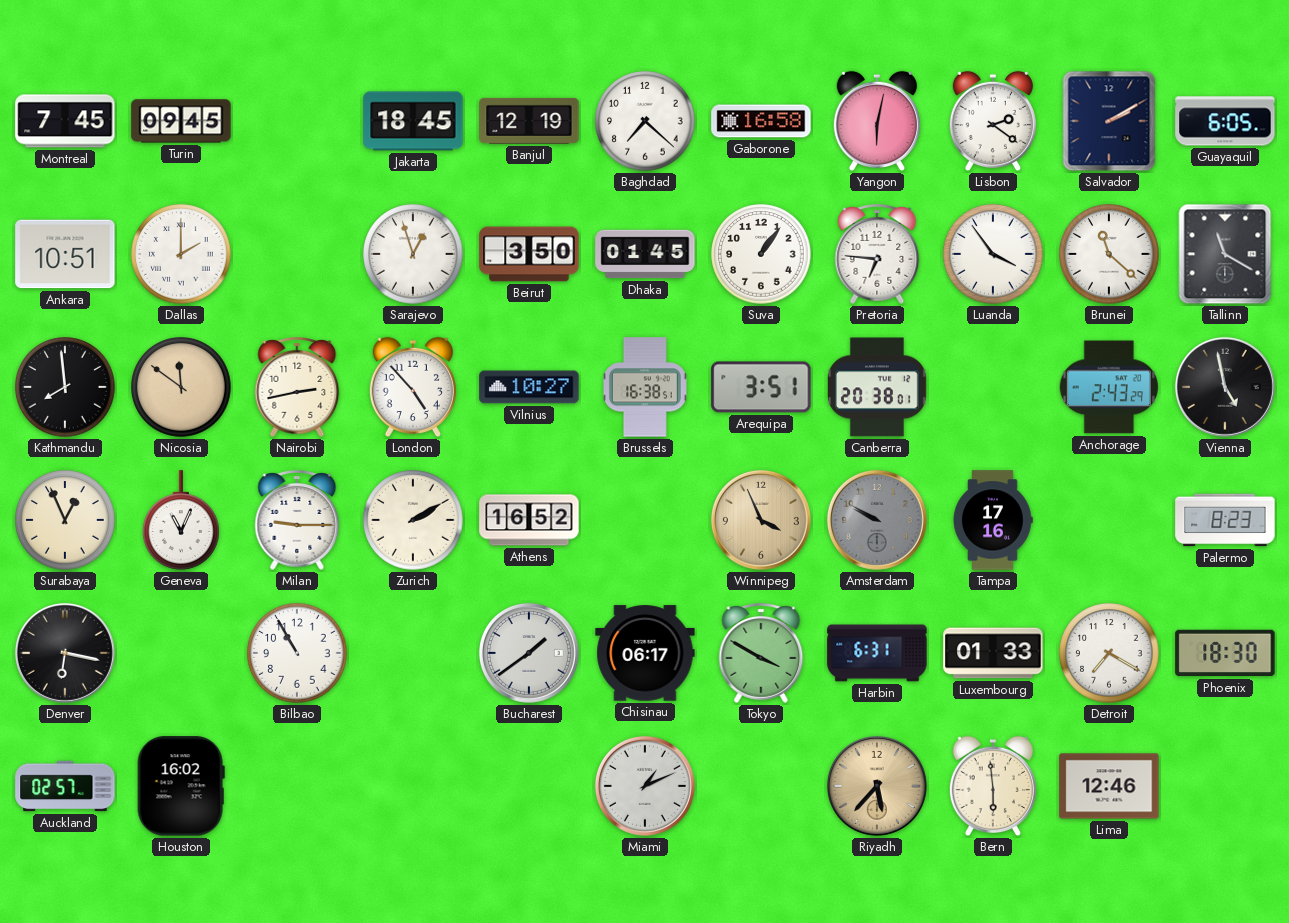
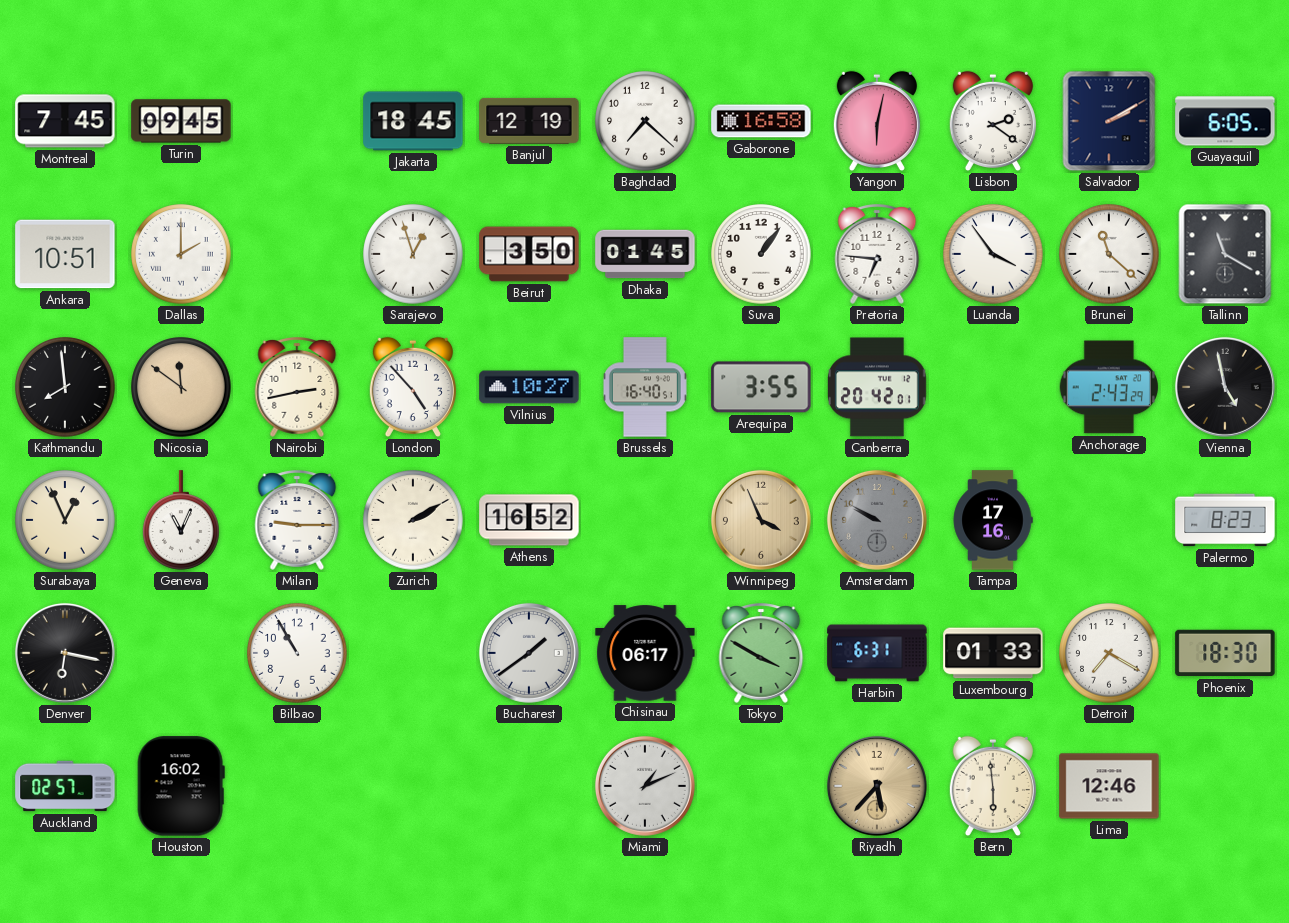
Brussels: 16:38 -> 16:40
Arequipa: 3:51 -> 3:55
Canberra: 20:38 -> 20:42
